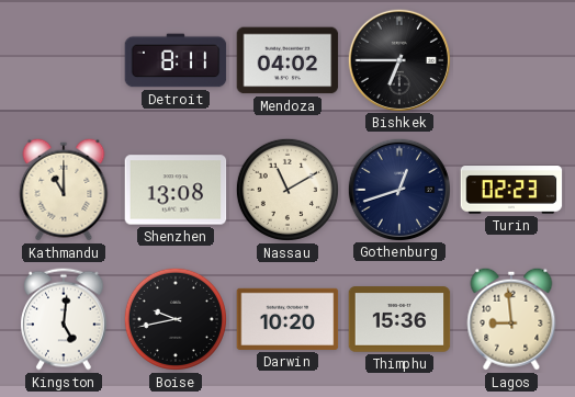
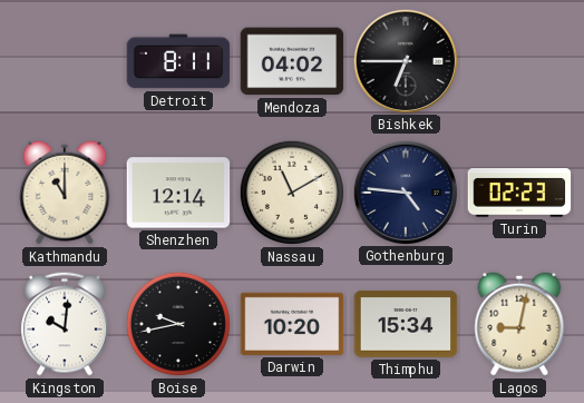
Shenzhen: 13:08 -> 12:14
Gothenburg: 12:42 -> 4:46
Kingston: 5:01 -> 10:01
Thimphu: 15:36 -> 15:34
Lagos: 8:59 -> 9:02
